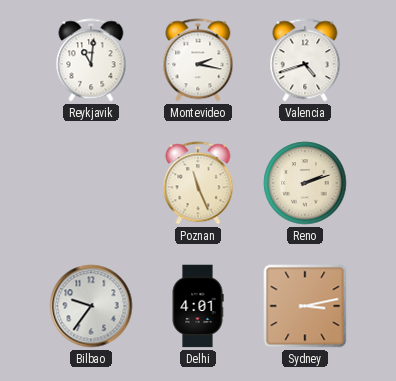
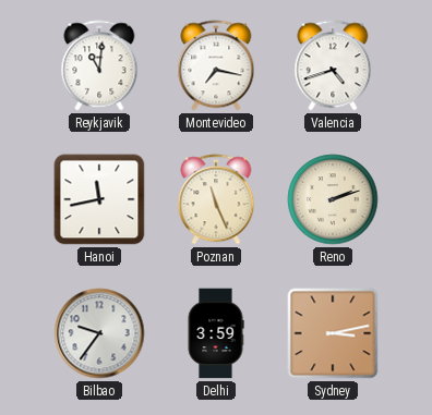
Montevideo: 2:17 -> 7:17
Hanoi: none -> 11:43
Delhi: 4:01 -> 3:59
